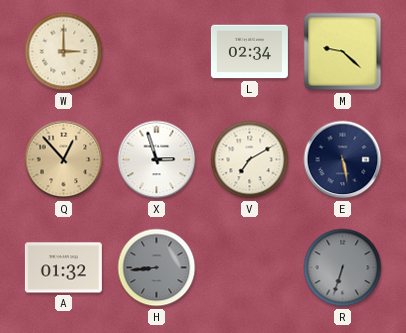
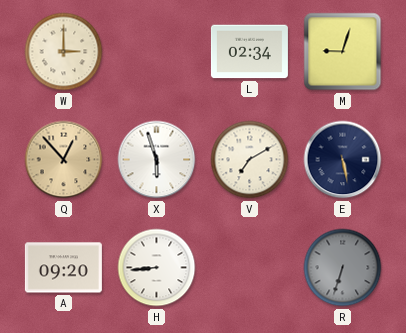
M: 9:22 -> 9:03
X: 2:57 -> 5:57
A: 01:32 -> 09:20
H dial: grey -> white
